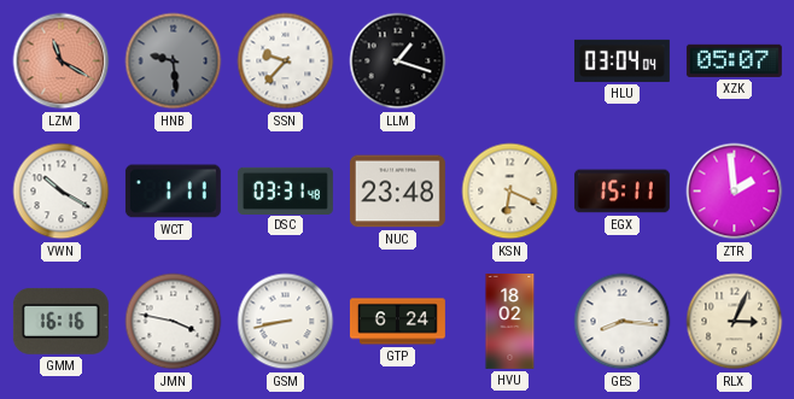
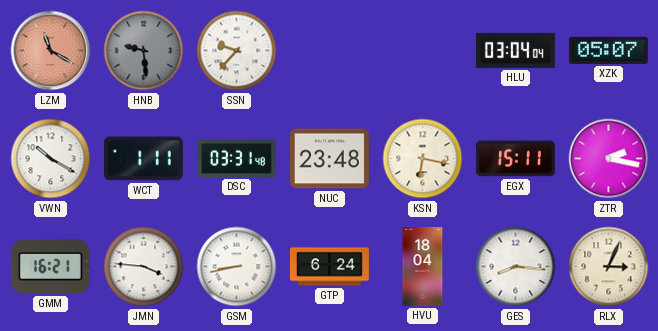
LLM: 1:18 -> none
KSN: 6:19 -> 6:17
ZTR: 1:59 -> 2:17
GMM: 16:16 -> 16:21
JMN: 3:47 -> 3:46
HVU: 18:02 -> 18:04
